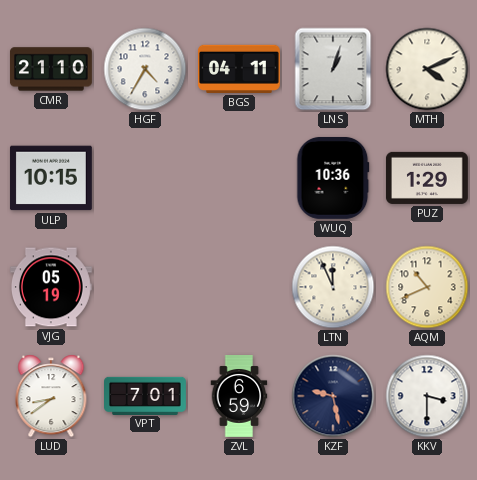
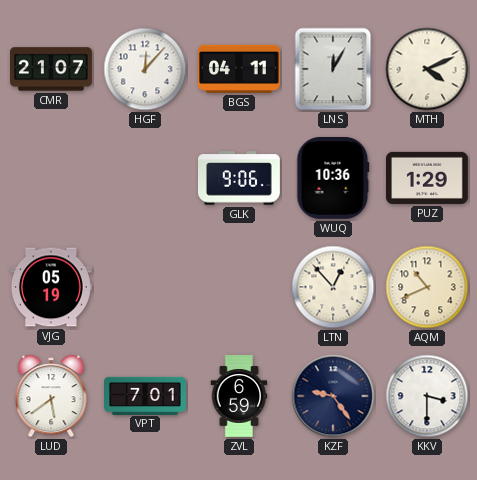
CMR: 21:10 -> 21:07
HGF: 4:35 -> 12:07
LNS: 1:03 -> 12:05
ULP: 10:15 -> none
GLK: none -> 9:06
LTN: 11:56 -> 12:53
LUD: 8:39 -> 5:39
KZF: 9:28 -> 9:24
